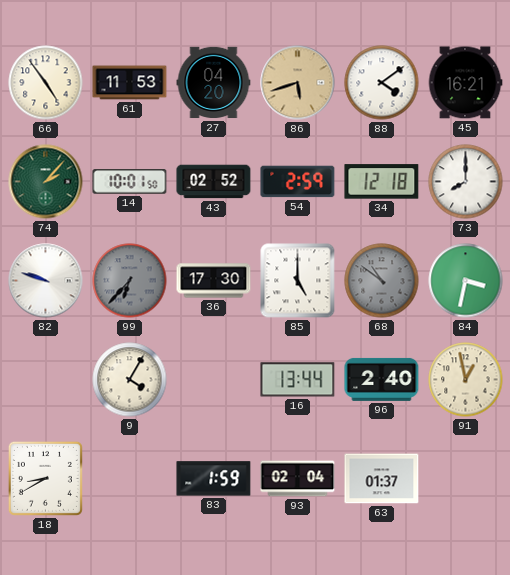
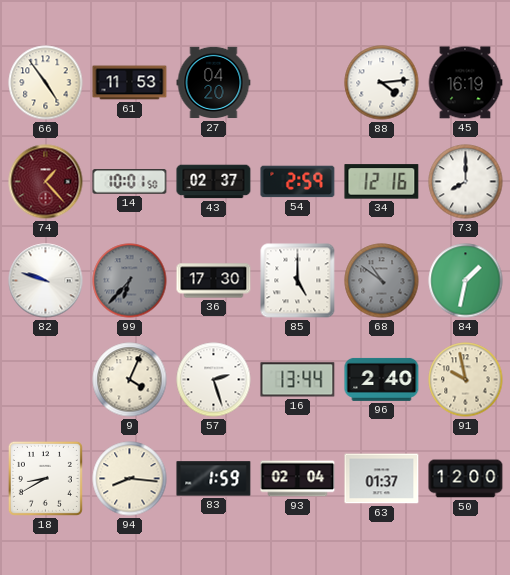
86: 5:42 -> none
88: 4:09 -> 4:14
45: 16:21 -> 16:19
74: 2:07 -> 1:23
74 dial: green -> burgundy
43: 02:52 -> 02:37
34: 12:18 -> 12:16
84: 3:32 -> 1:32
9: 4:05 -> 4:04
57: none -> 2:27
91: 12:58 -> 9:58
94: none -> 8:16
50: none -> 12:00
